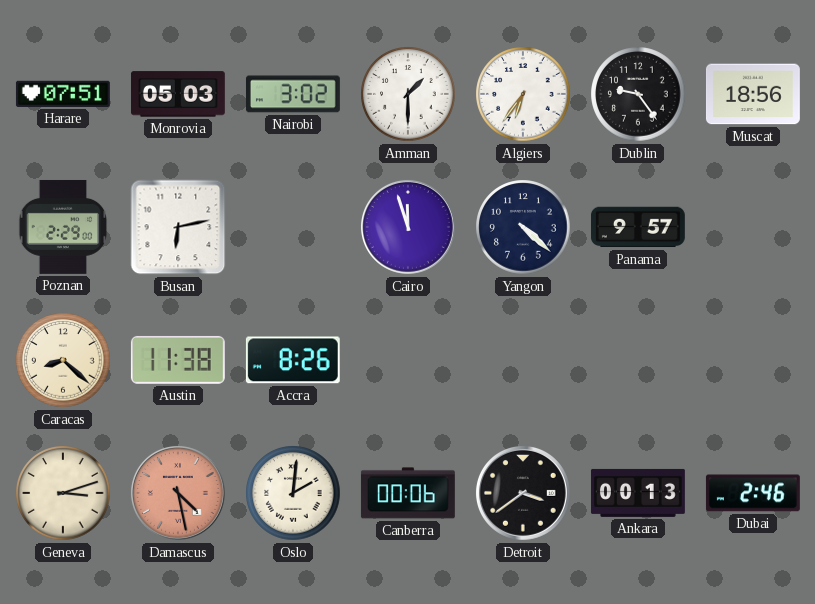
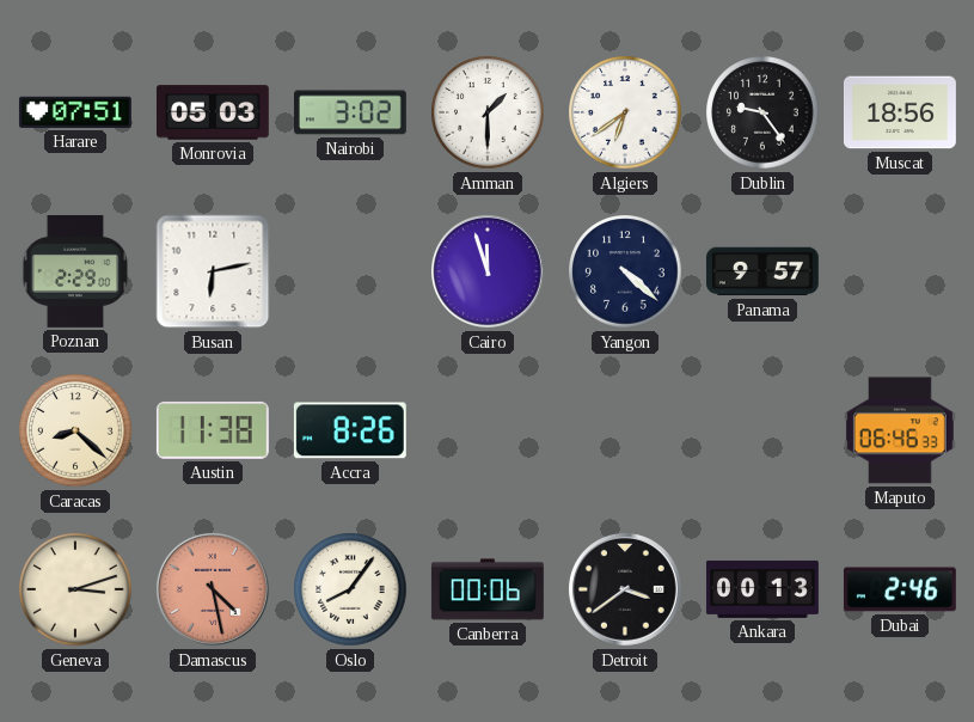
Algiers: 6:36 -> 6:39
Maputo: none -> 06:46
Oslo: 2:01 -> 8:06
